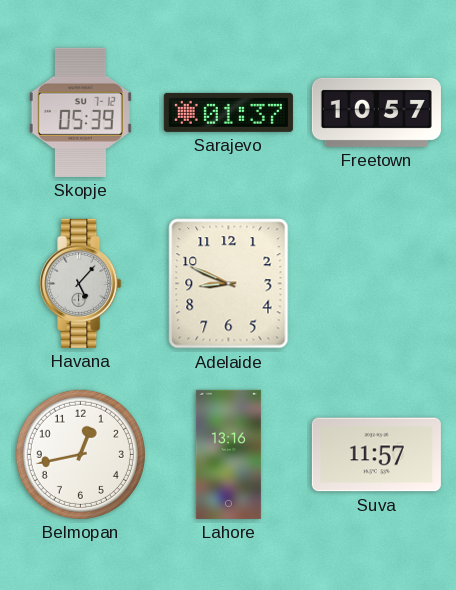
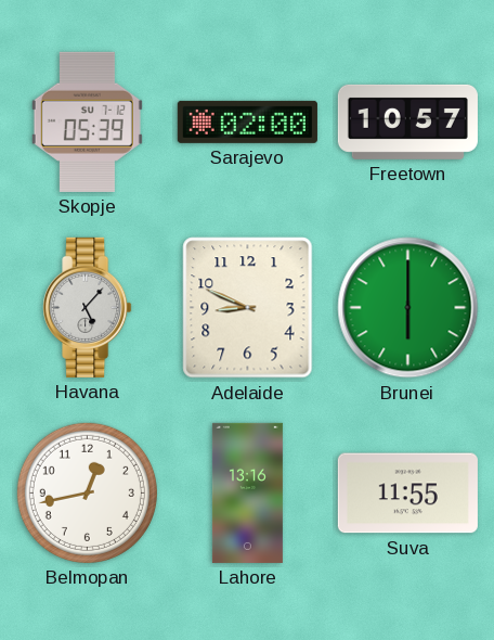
Sarajevo: 01:37 -> 02:00
Brunei: none -> 6:00
Suva: 11:57 -> 11:55
